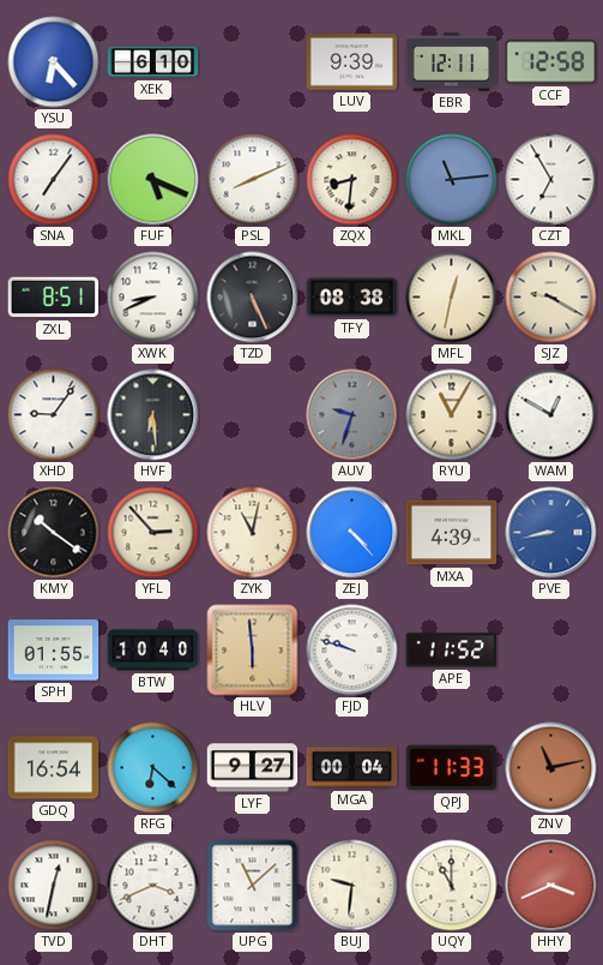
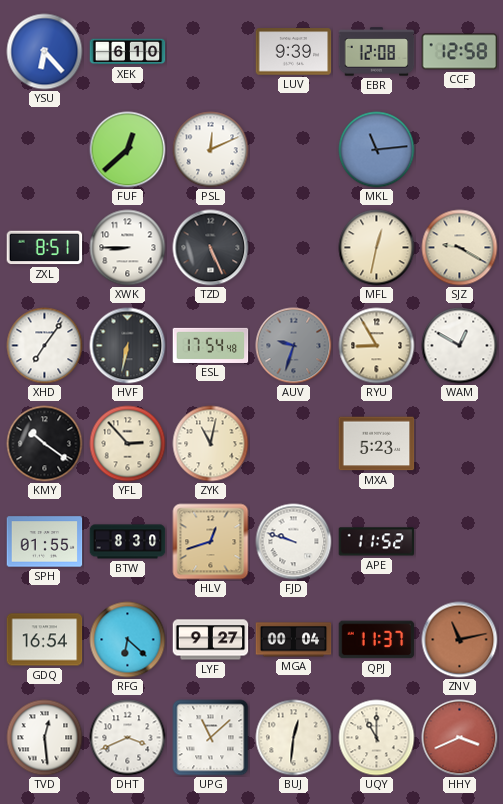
EBR: 12:11 -> 12:08
SNA: 7:06 -> none
FUF: 5:19 -> 12:38
PSL: 8:11 -> 12:11
ZQX: 8:31 -> none
CZT: 6:55 -> none
XWK: 8:41 -> 8:45
TFY: 08:38 -> none
XHD: 9:06 -> 7:06
HVF: 6:29 -> 6:32
ESL: none -> 17:54
RYU: 11:05 -> 8:55
ZEJ: 4:23 -> none
MXA: 4:39 -> 5:23
PVE: 8:43 -> none
BTW: 10:40 -> 8:30
HLV: 5:59 -> 12:42
QPJ: 11:33 -> 11:37
TVD: 12:32 -> 12:29
BUJ: 9:31 -> 12:31
